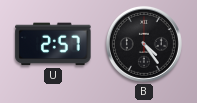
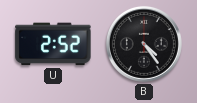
U: 2:57 -> 2:52
